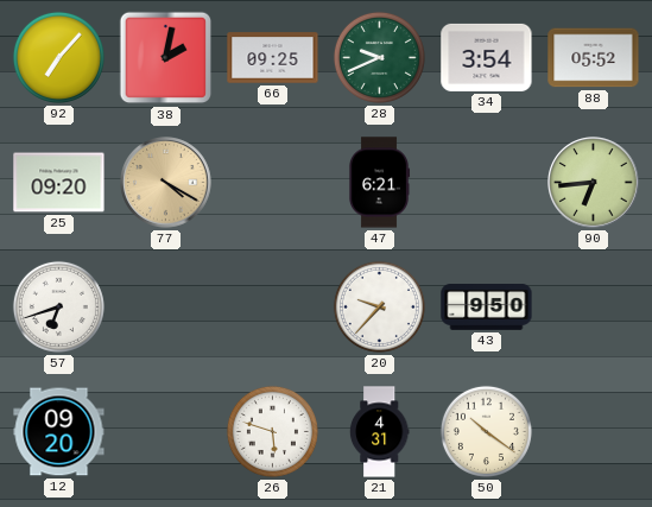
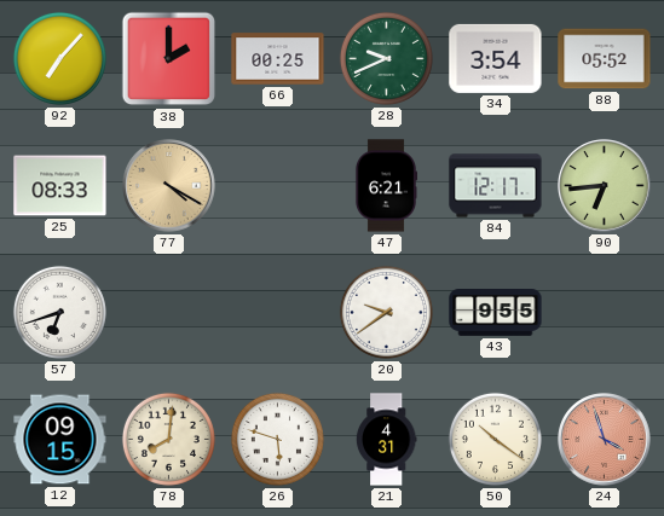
38: 2:02 -> 2:00
66: 09:25 -> 00:25
25: 09:20 -> 08:33
84: none -> 12:17
20: 9:37 -> 9:39
43: 9:50 -> 9:55
12: 09:20 -> 09:15
78: none -> 8:01
24: none -> 3:57
